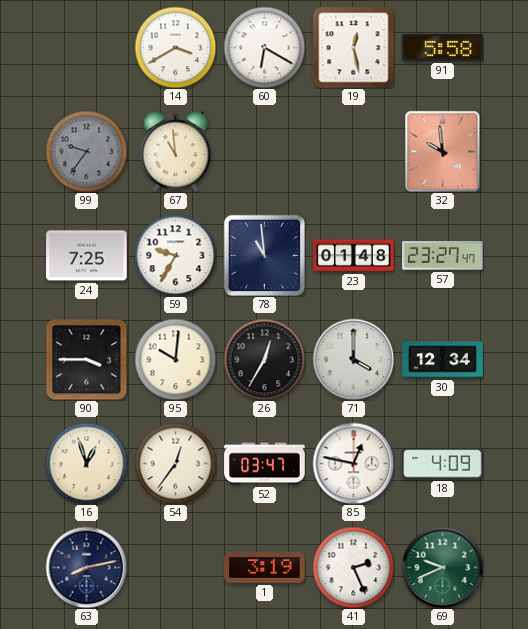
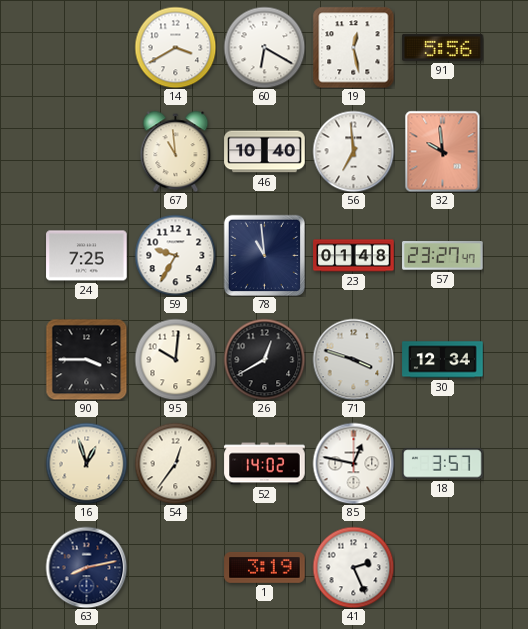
91: 5:58 -> 5:56
99: 9:36 -> none
46: none -> 10:40
56: none -> 6:59
26: 12:35 -> 12:40
71: 4:00 -> 3:48
52: 03:47 -> 14:02
18: 4:09 -> 3:57
69: 9:41 -> none
